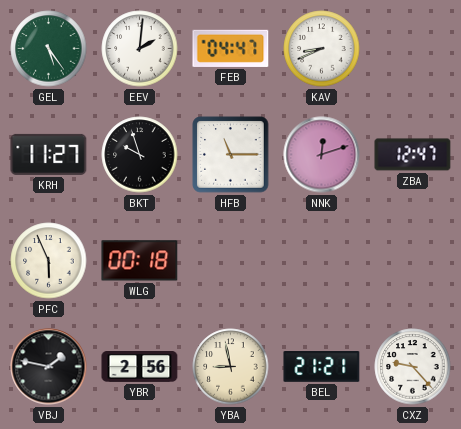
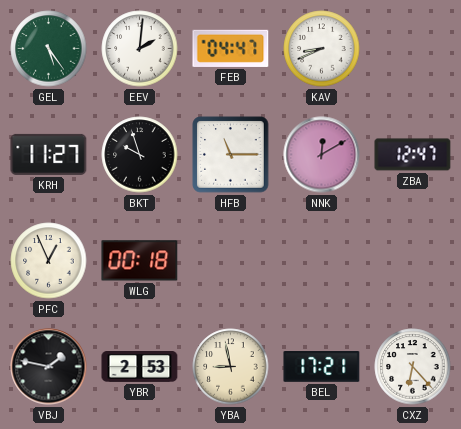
NNK: 12:12 -> 12:10
PFC: 5:56 -> 12:56
YBR: 2:56 -> 2:53
BEL: 21:21 -> 17:21
CXZ: 9:23 -> 6:23
